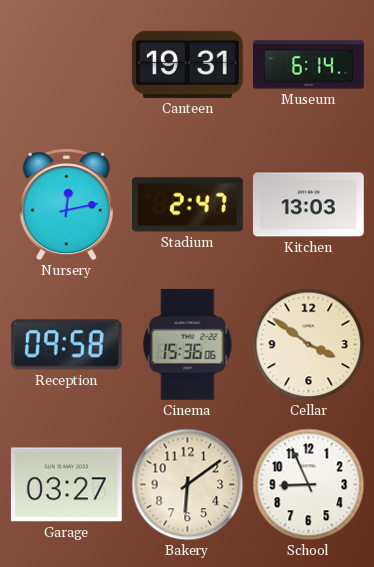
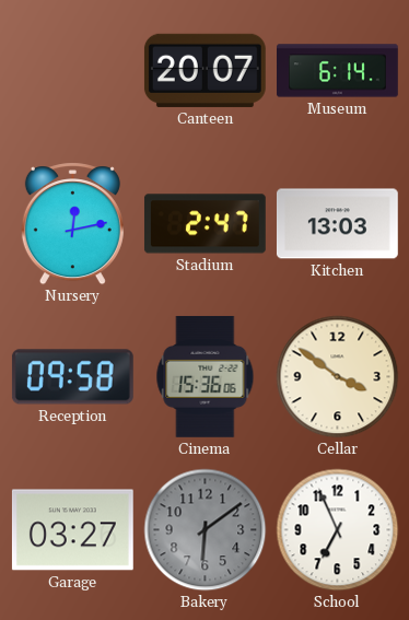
Canteen: 19:31 -> 20:07
Bakery dial: cream -> grey
School: 8:56 -> 6:56
